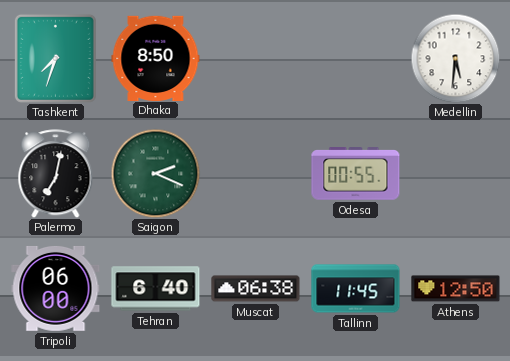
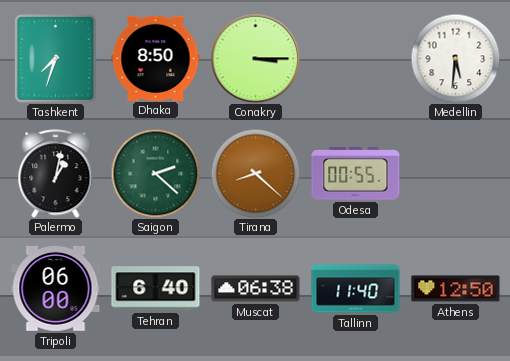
Conakry: none -> 3:15
Palermo: 7:02 -> 1:02
Saigon: 2:19 -> 2:22
Tirana: none -> 8:22
Tallinn: 11:45 -> 11:40
